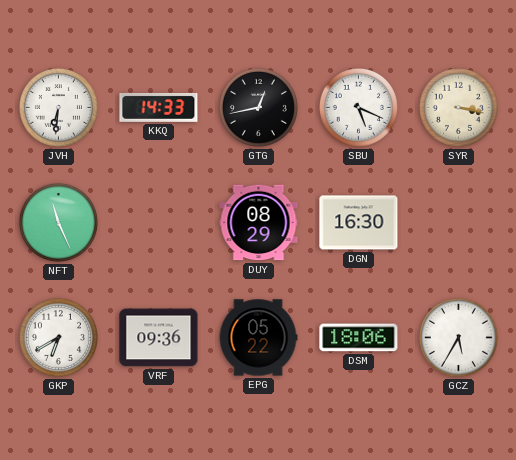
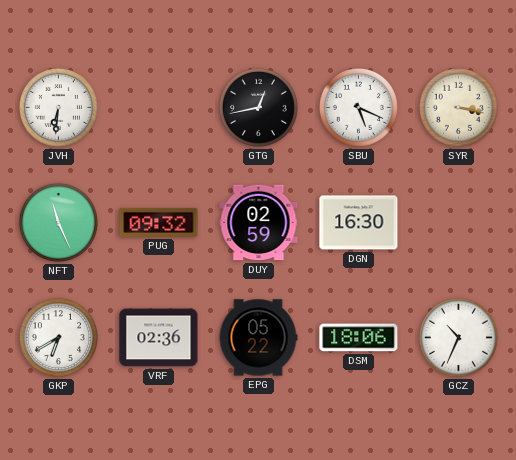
KKQ: 14:33 -> none
PUG: none -> 09:32
DUY: 08:29 -> 02:59
VRF: 09:36 -> 02:36
GCZ: 5:35 -> 10:34
